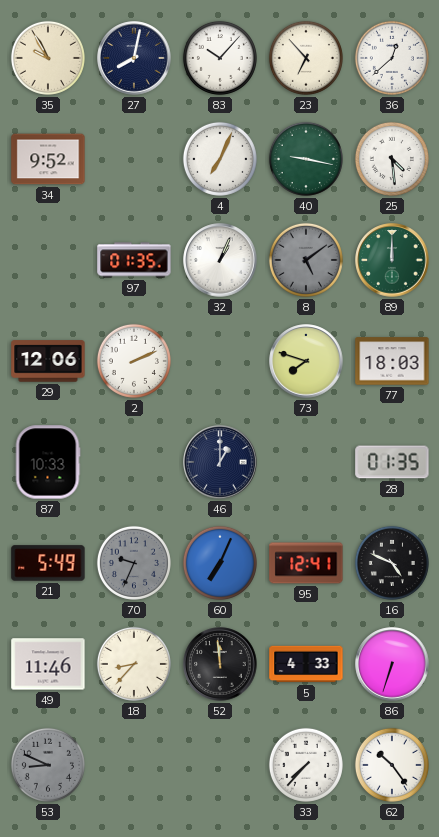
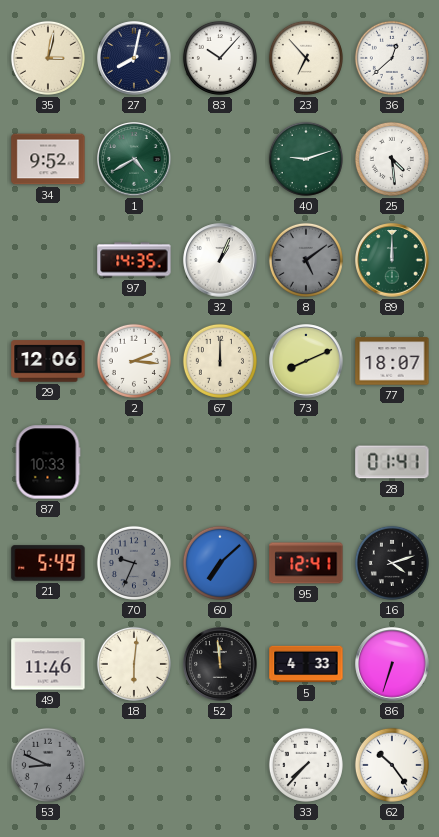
35: 9:55 -> 3:02
1: none -> 4:40
4: 7:04 -> none
40: 9:17 -> 9:12
97: 01:35 -> 14:35
2: 2:11 -> 2:16
67: none -> 12:00
73: 7:48 -> 8:11
77: 18:03 -> 18:07
46: 1:00 -> none
28: 01:35 -> 01:41
60: 7:04 -> 7:08
16: 4:49 -> 4:12
18: 8:37 -> 6:01
